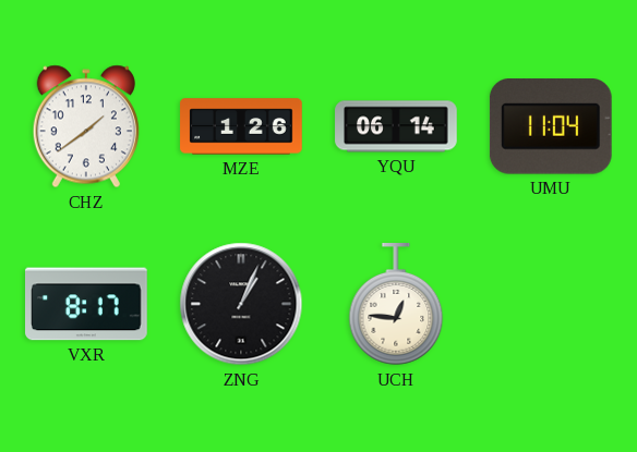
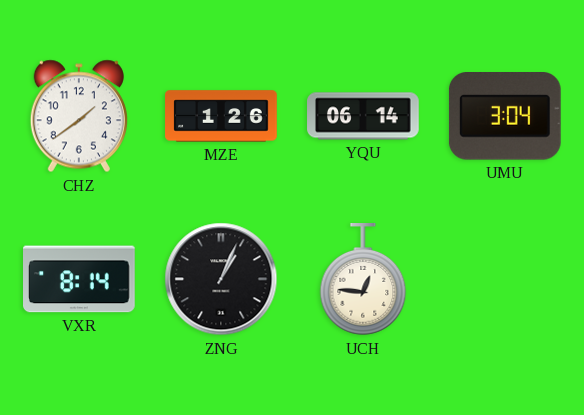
UMU: 11:04 -> 3:04
VXR: 8:17 -> 8:14
